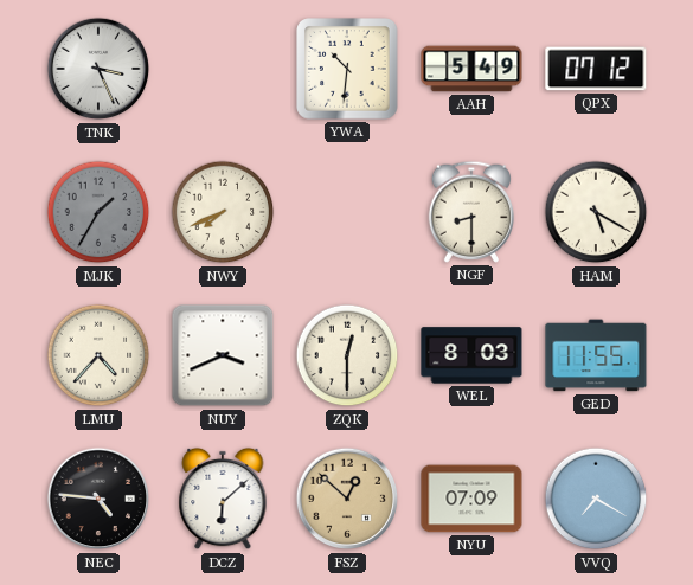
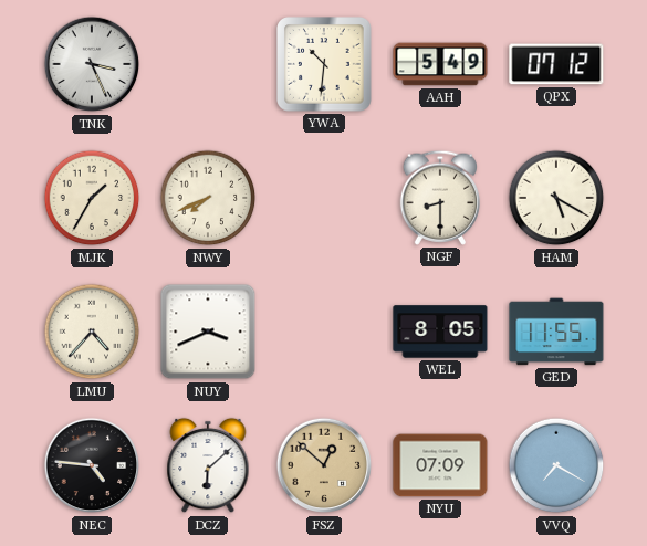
MJK dial: grey -> cream
ZQK: 12:30 -> none
WEL: 8:03 -> 8:05
